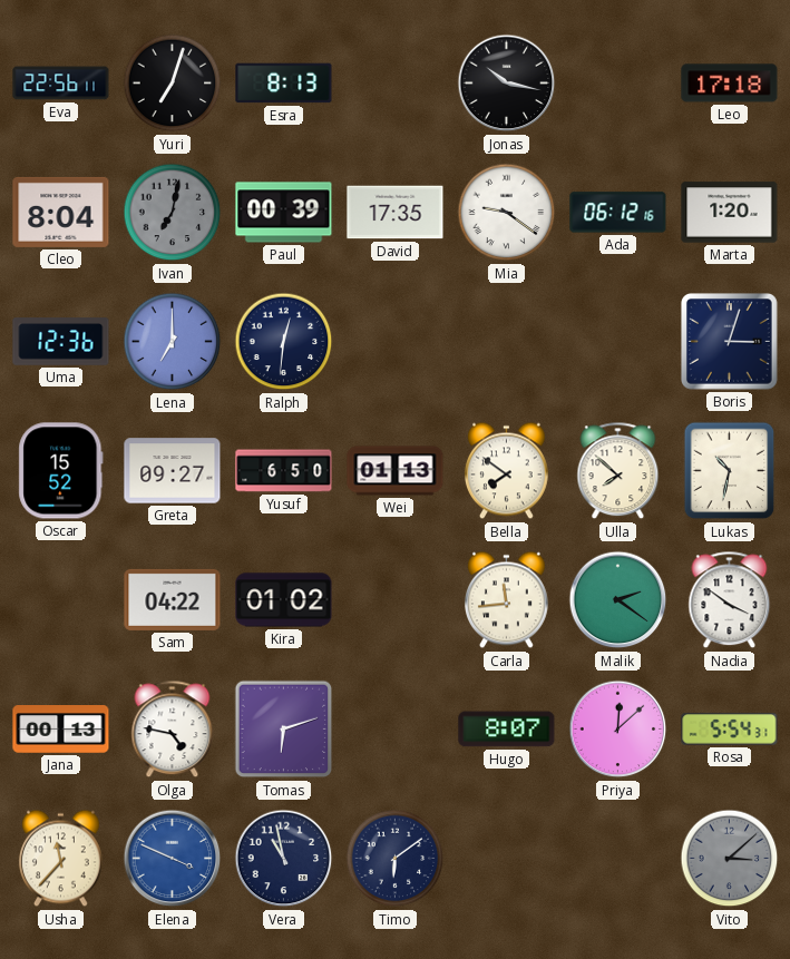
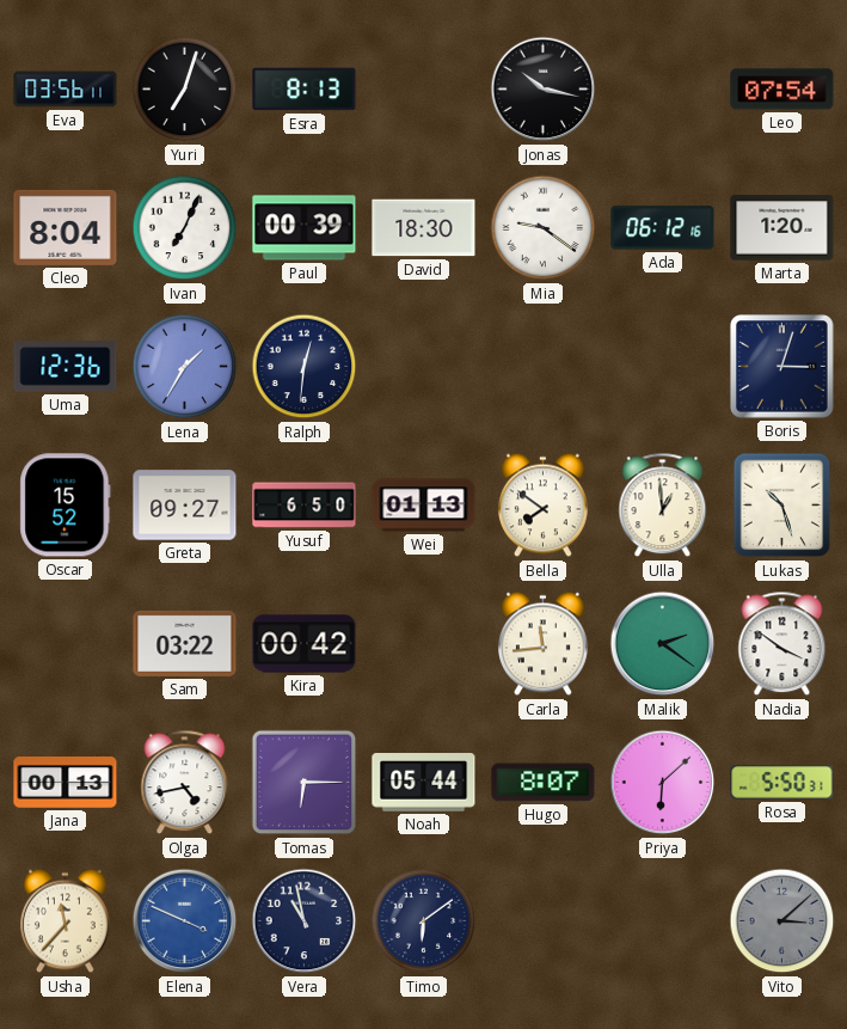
Eva: 22:56 -> 03:56
Leo: 17:18 -> 07:54
Ivan: 7:02 -> 7:04
Ivan dial: grey -> white
David: 17:35 -> 18:30
Lena: 7:00 -> 1:35
Ulla: 7:52 -> 12:59
Lukas: 10:32 -> 10:27
Sam: 04:22 -> 03:22
Kira: 01:02 -> 00:42
Olga: 4:47 -> 4:43
Tomas: 6:12 -> 6:15
Noah: none -> 05:44
Priya: 12:08 -> 6:08
Rosa: 5:54 -> 5:50
